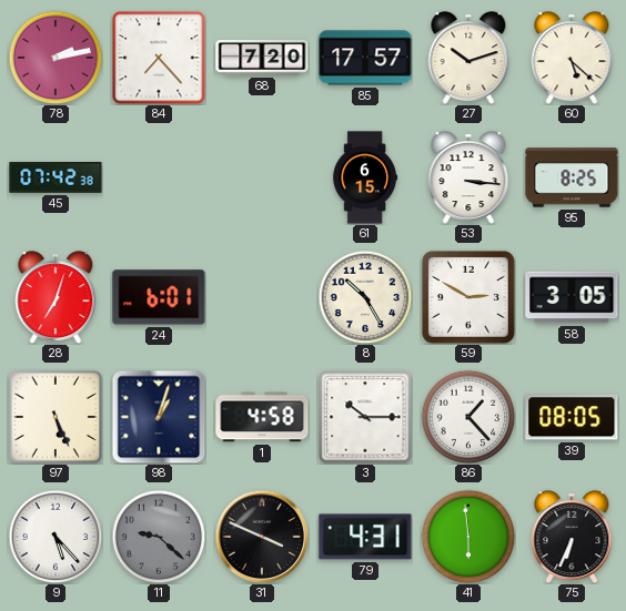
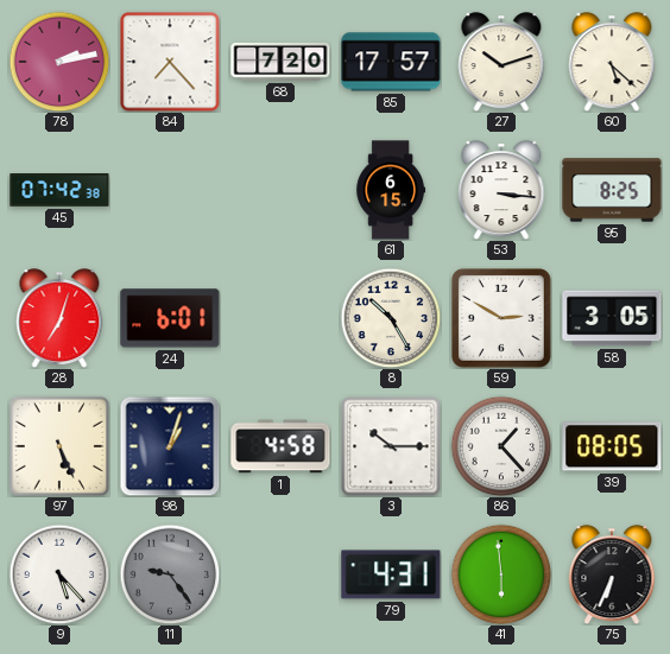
11: 9:22 -> 9:24
31: 3:49 -> none
